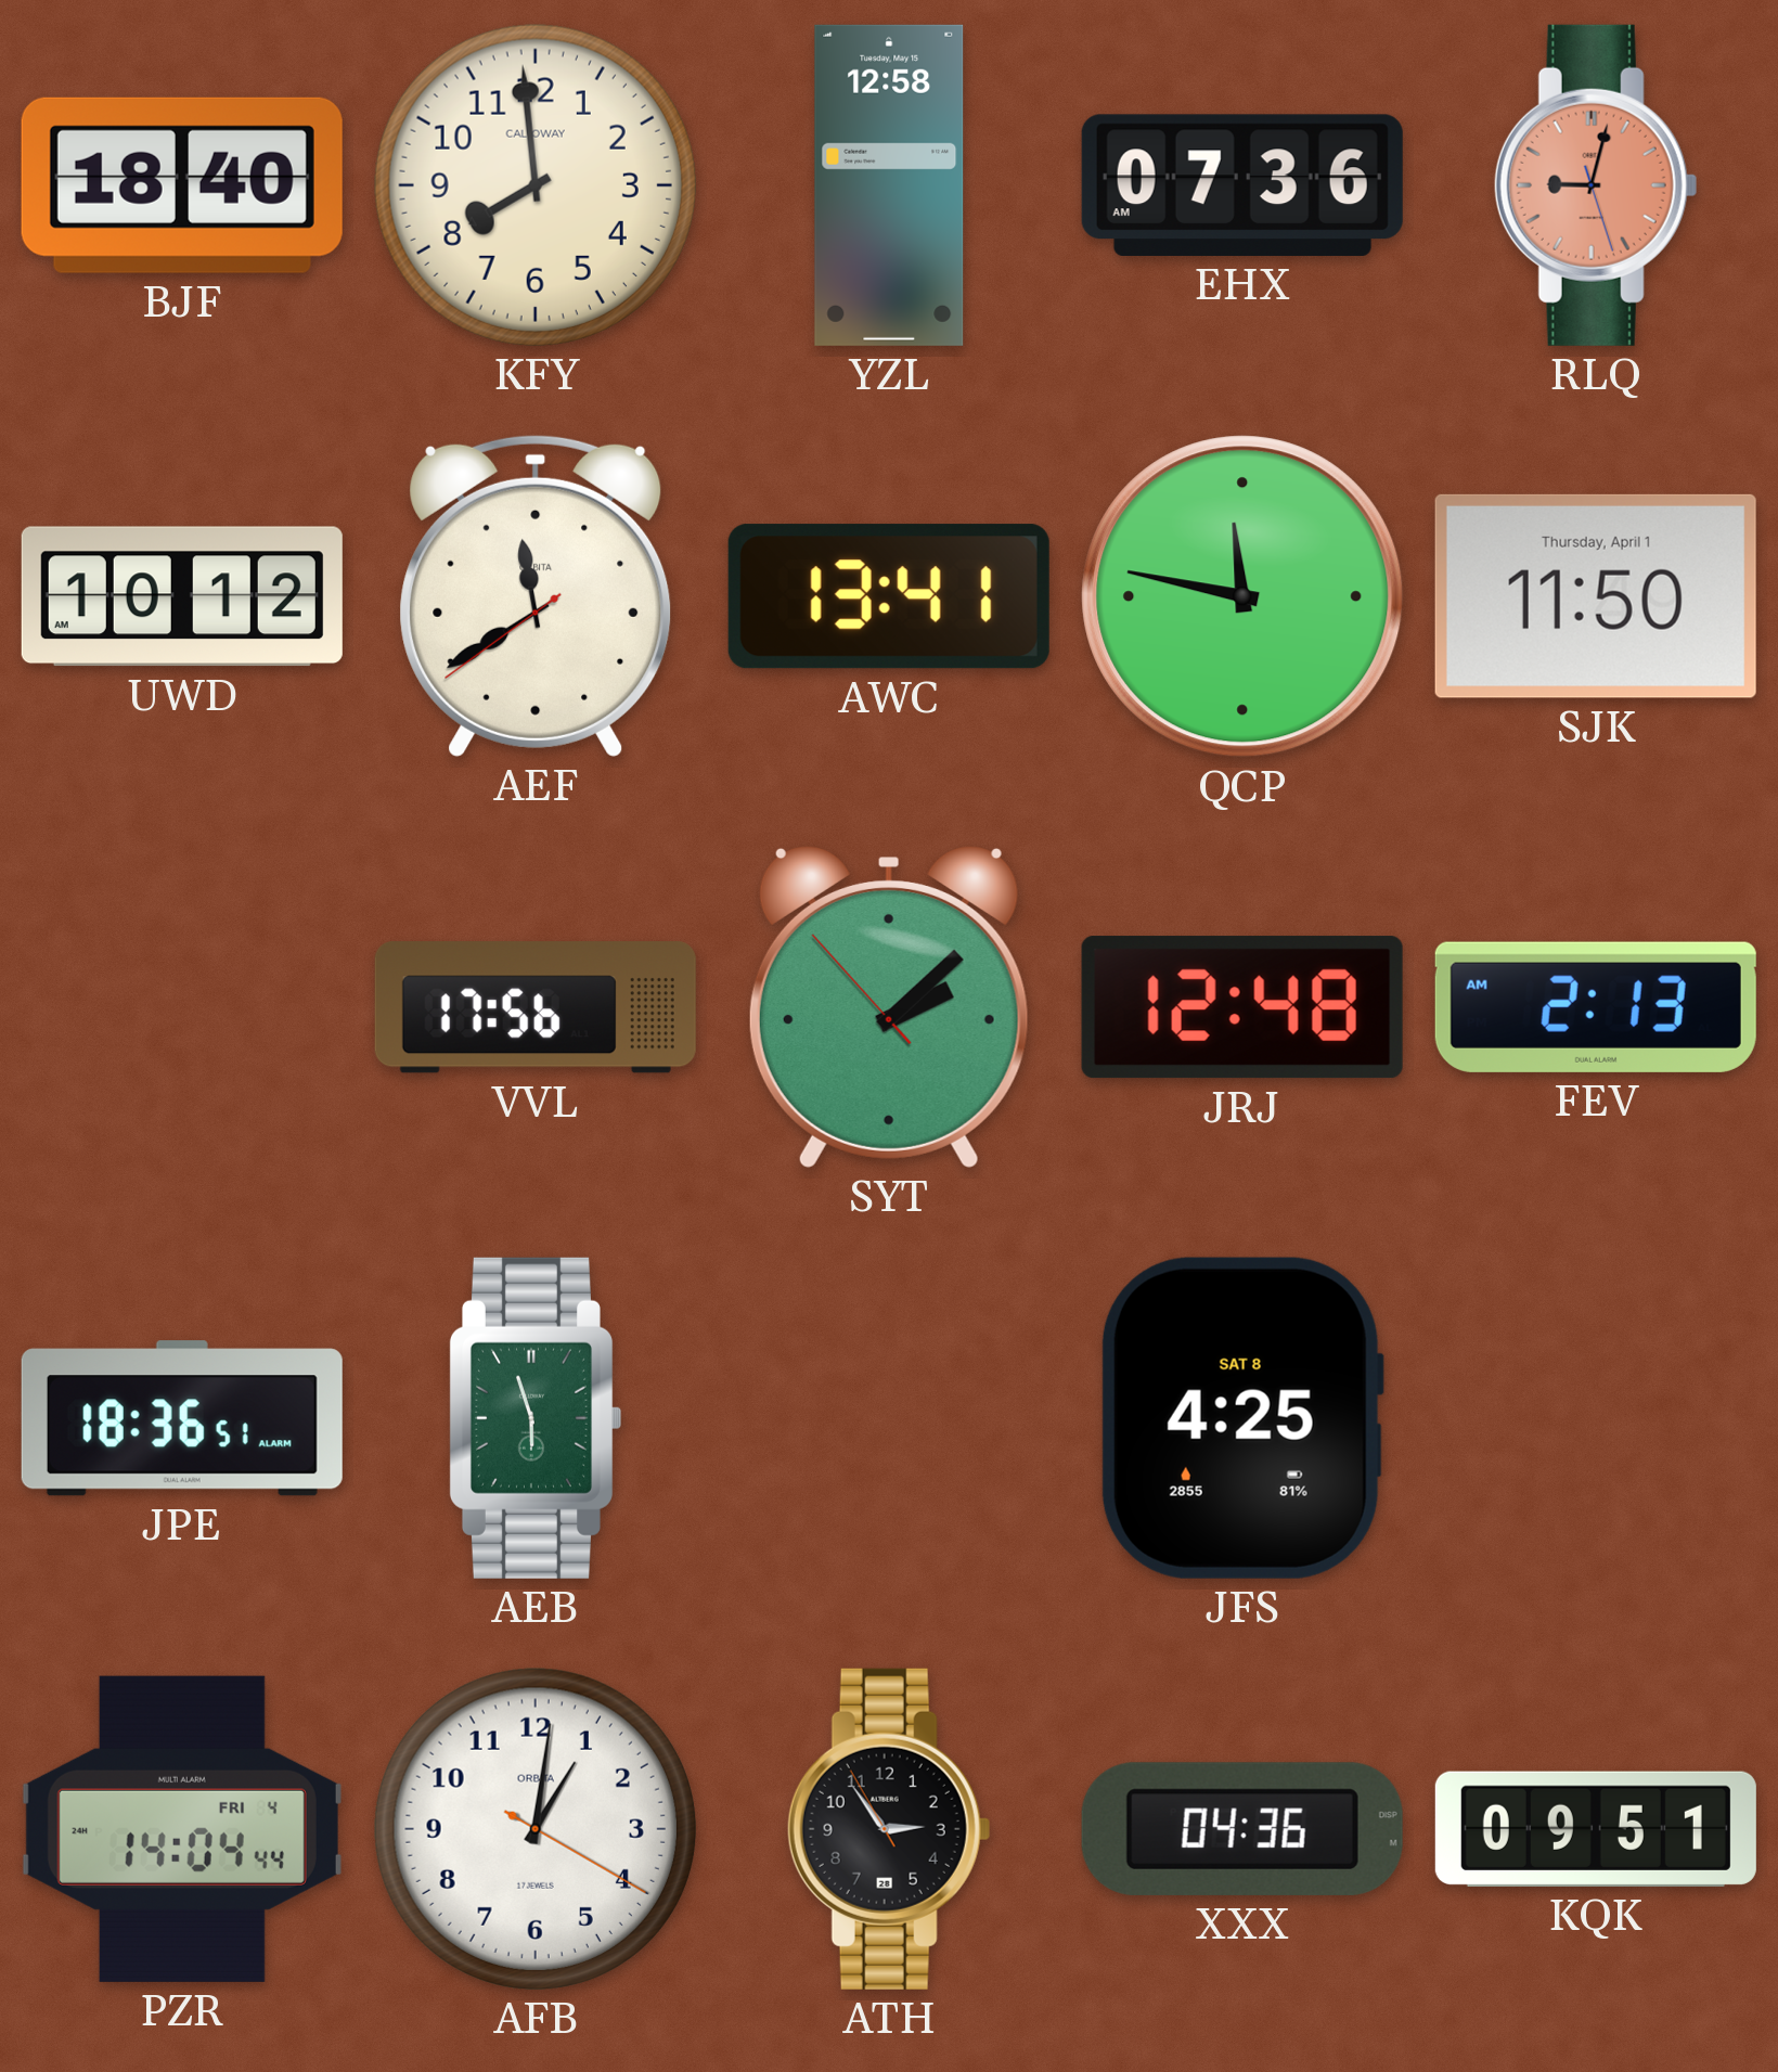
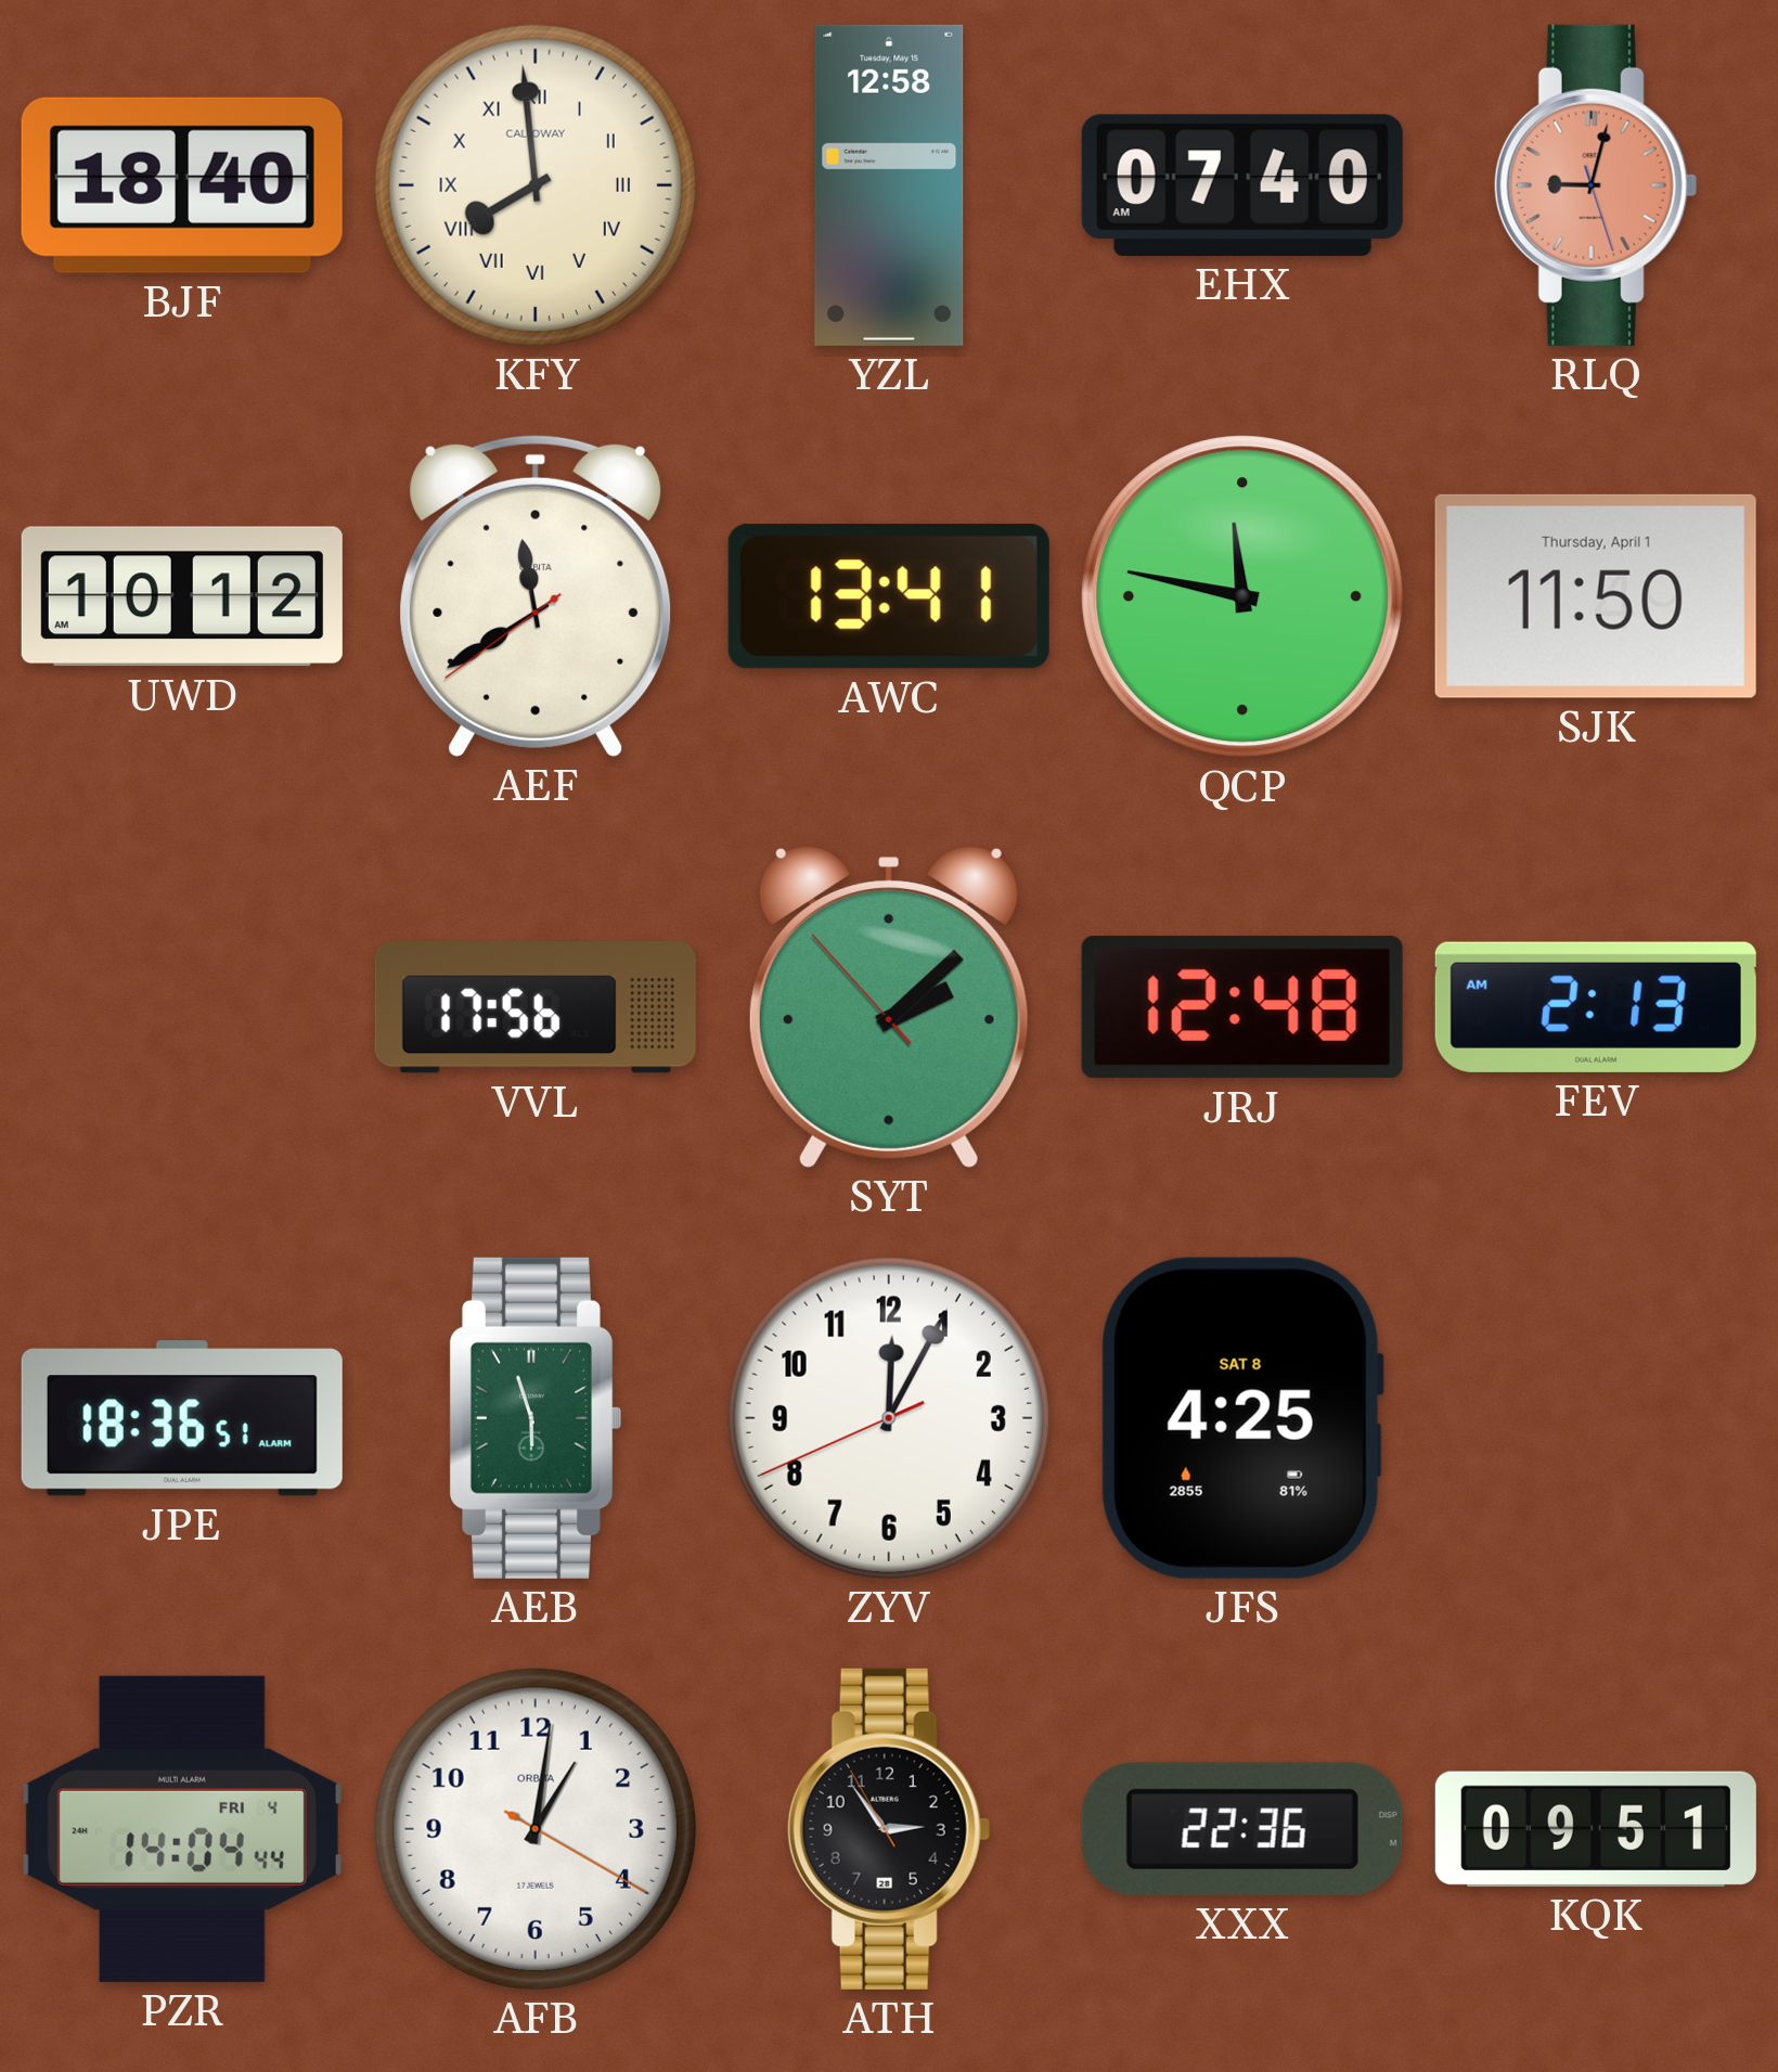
KFY numerals: Arabic -> Roman
EHX: 07:36 -> 07:40
ZYV: none -> 12:04
XXX: 04:36 -> 22:36
